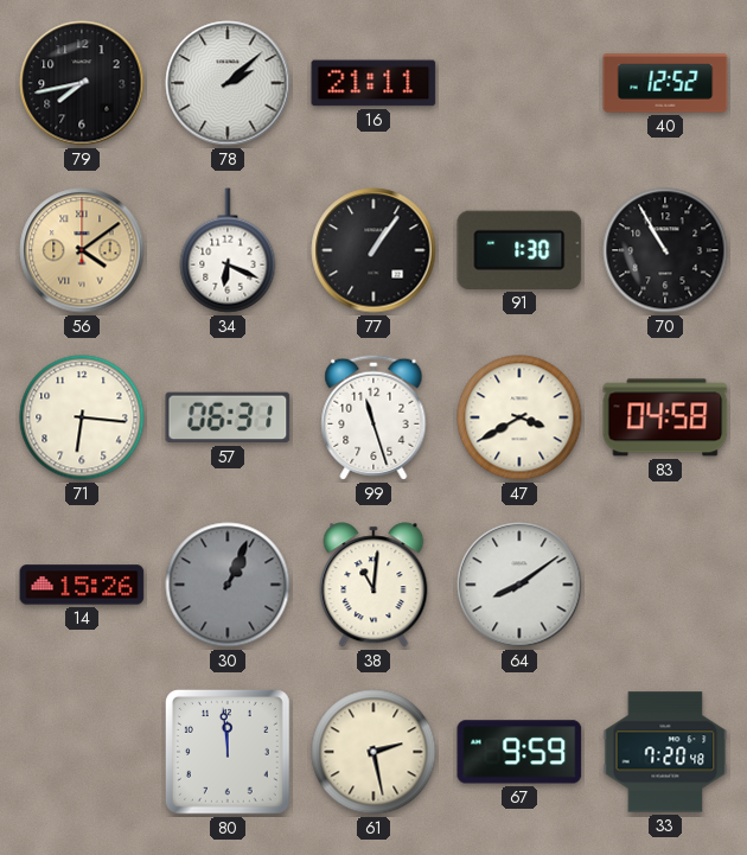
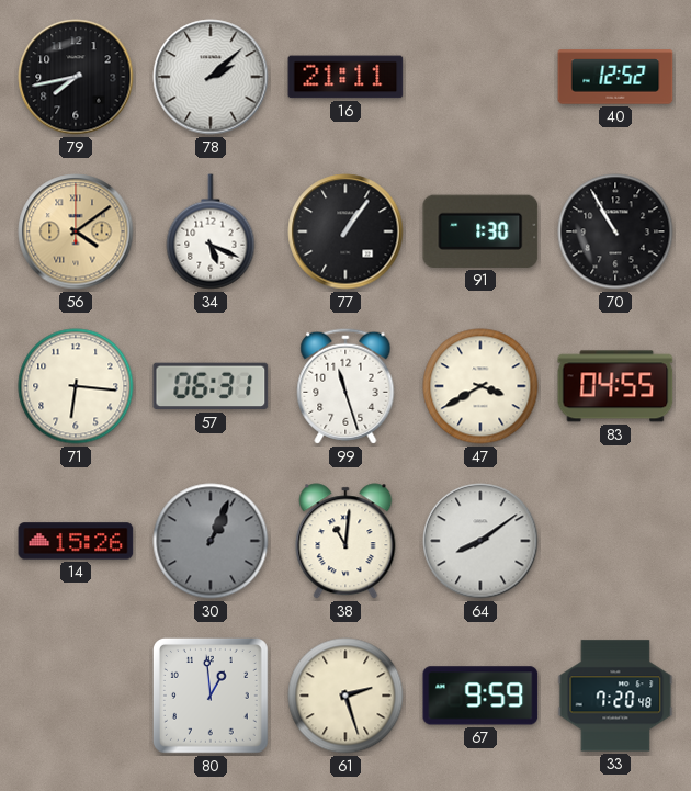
34: 6:19 -> 5:19
83: 04:58 -> 04:55
80: 11:59 -> 12:59
61: 2:28 -> 2:27
